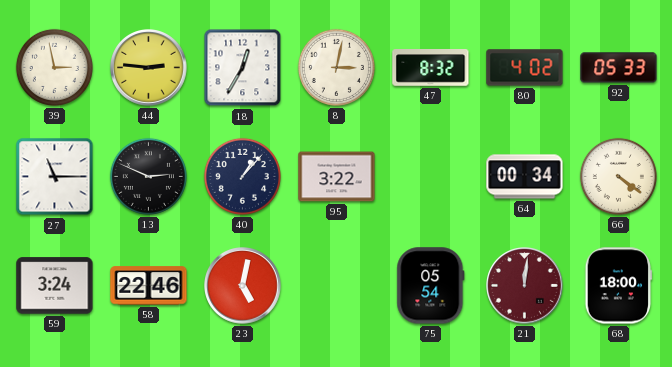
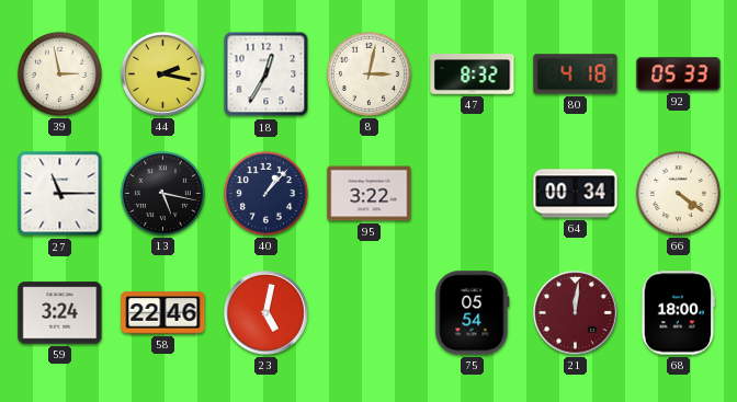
44: 2:46 -> 2:17
80: 4:02 -> 4:18
13: 2:49 -> 5:17
